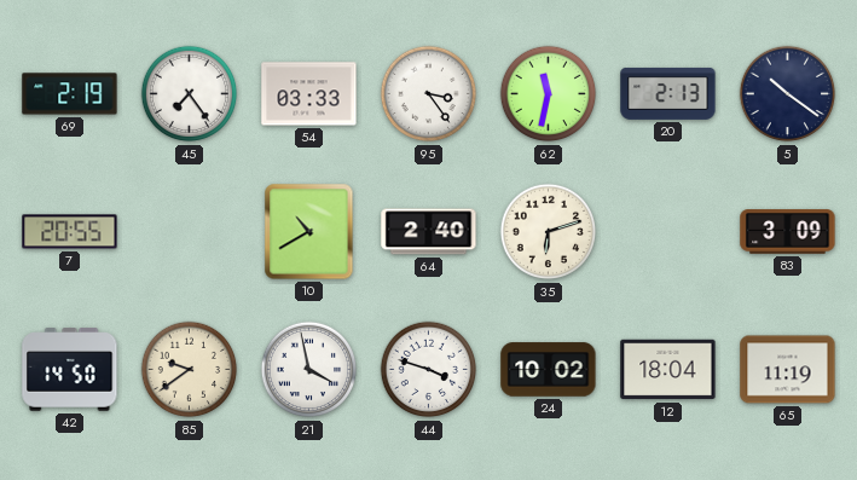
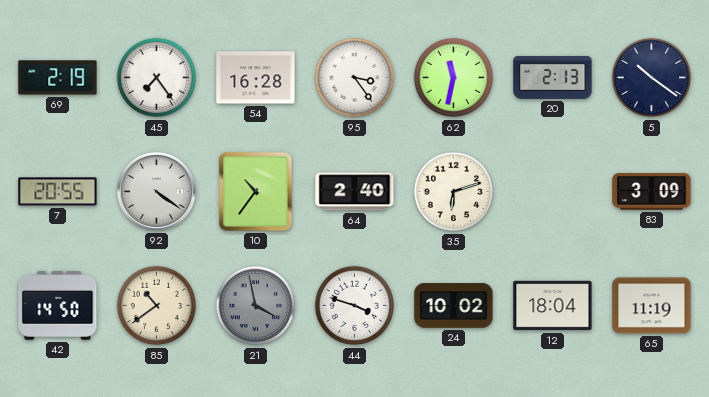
54: 03:33 -> 16:28
92: none -> 4:21
10: 10:40 -> 10:36
85: 9:39 -> 10:39
21 dial: white -> grey
